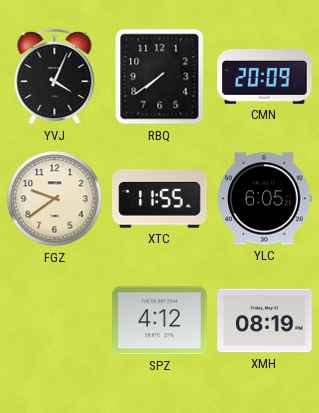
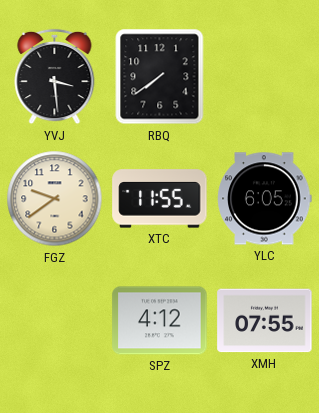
YVJ: 4:04 -> 3:29
CMN: 20:09 -> none
XMH: 08:19 -> 07:55
